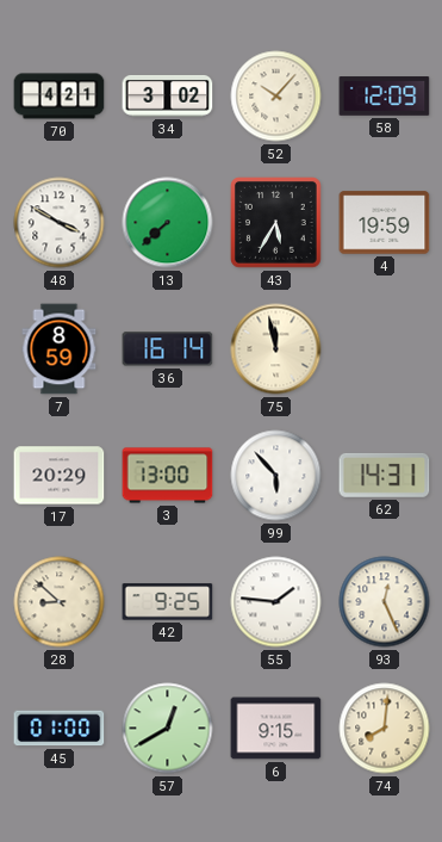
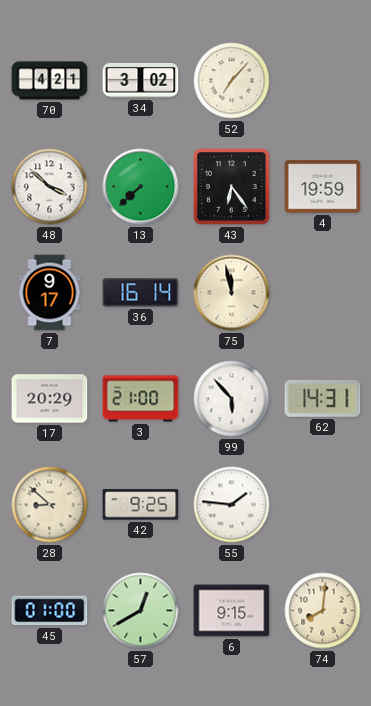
52: 10:07 -> 7:07
58: 12:09 -> none
48: 3:50 -> 3:52
43: 5:35 -> 6:24
7: 8:59 -> 9:17
3: 13:00 -> 21:00
93: 12:26 -> none
